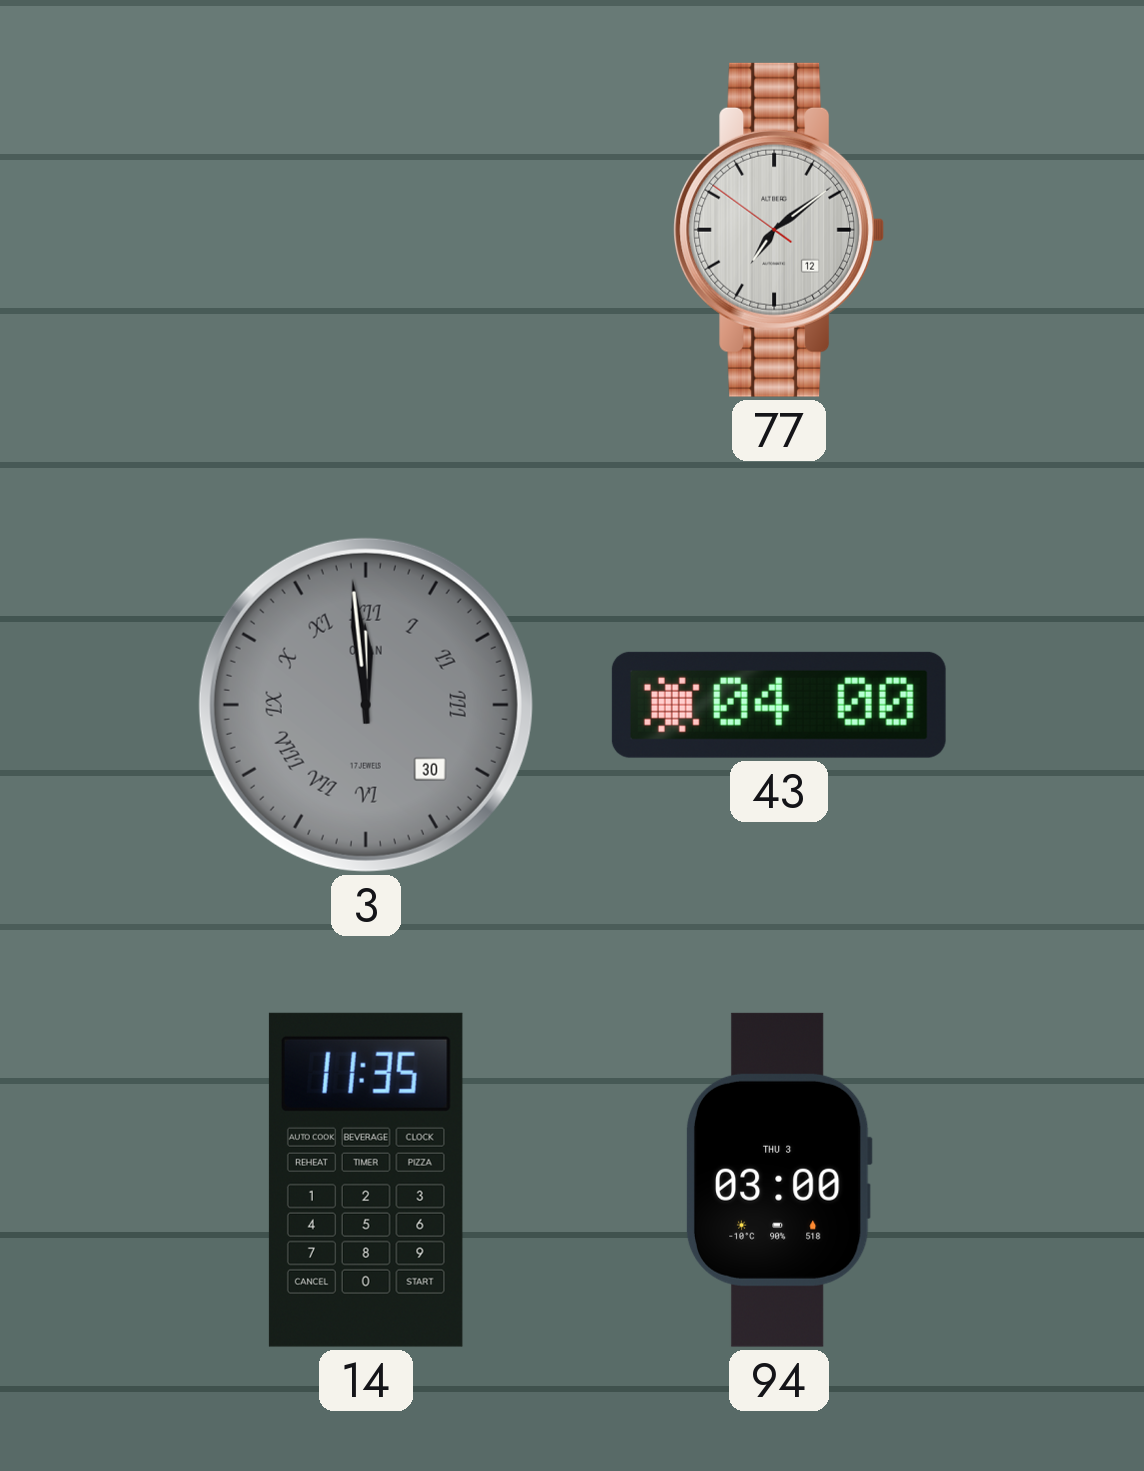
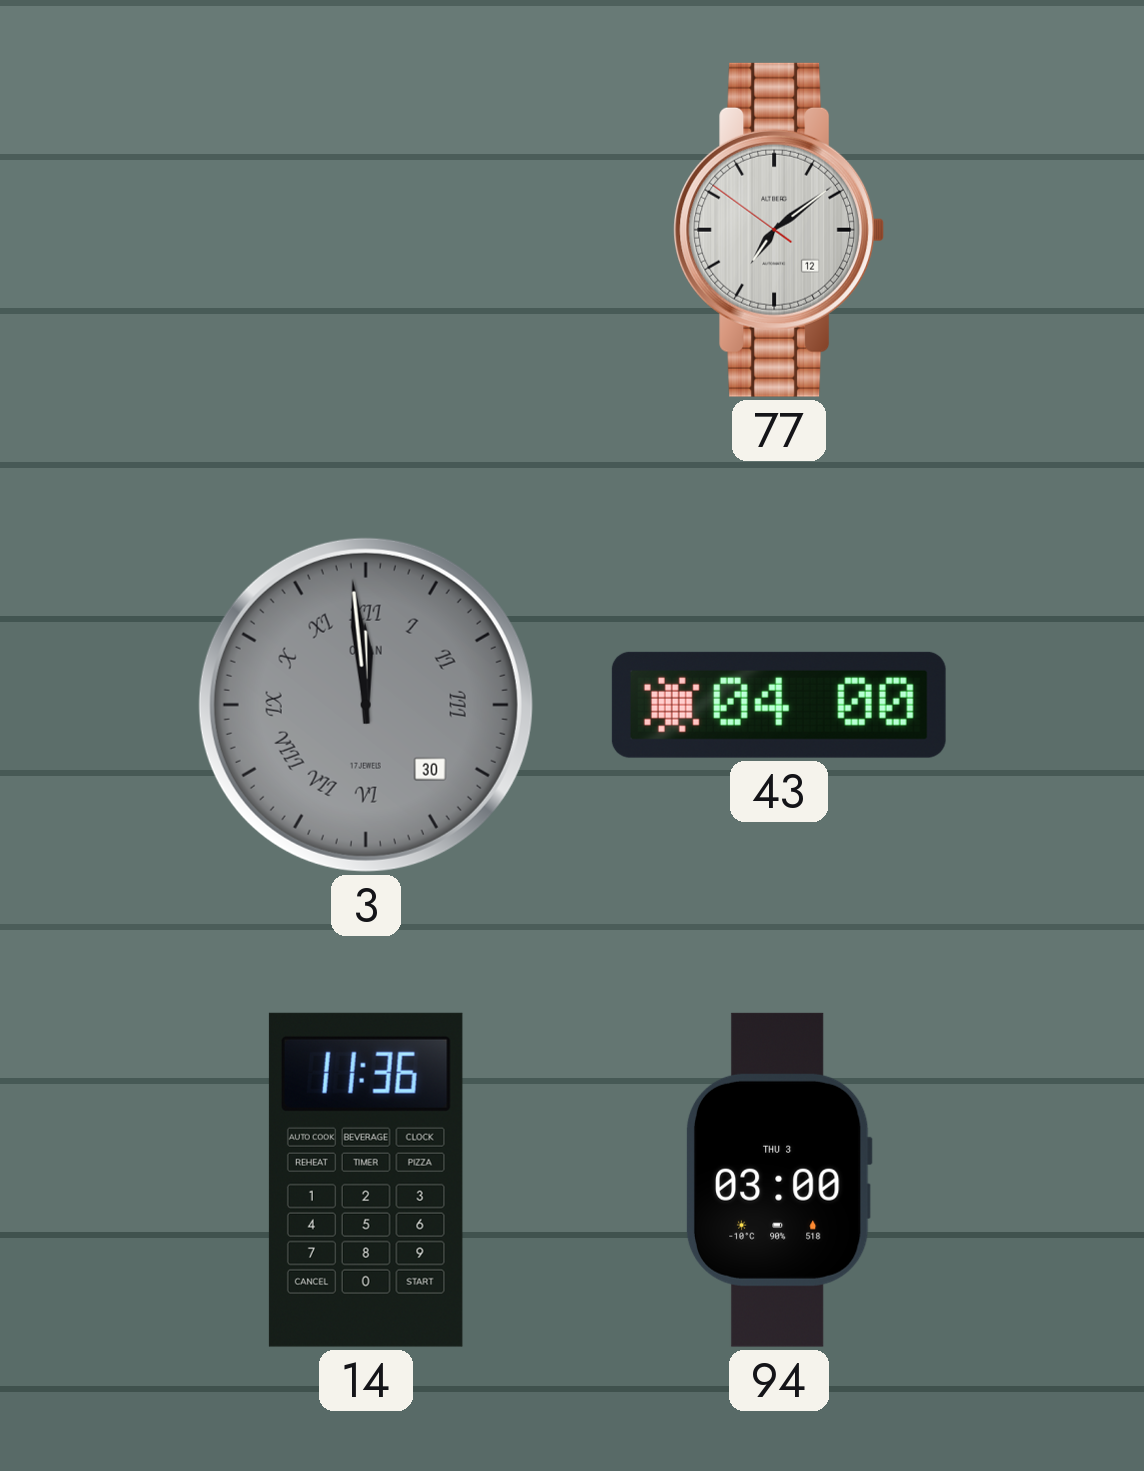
14: 11:35 -> 11:36
